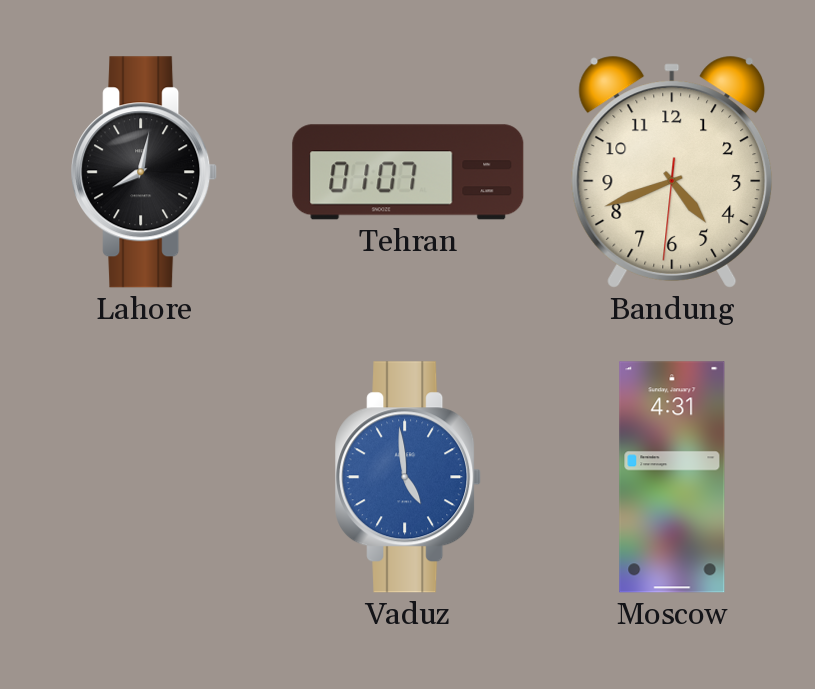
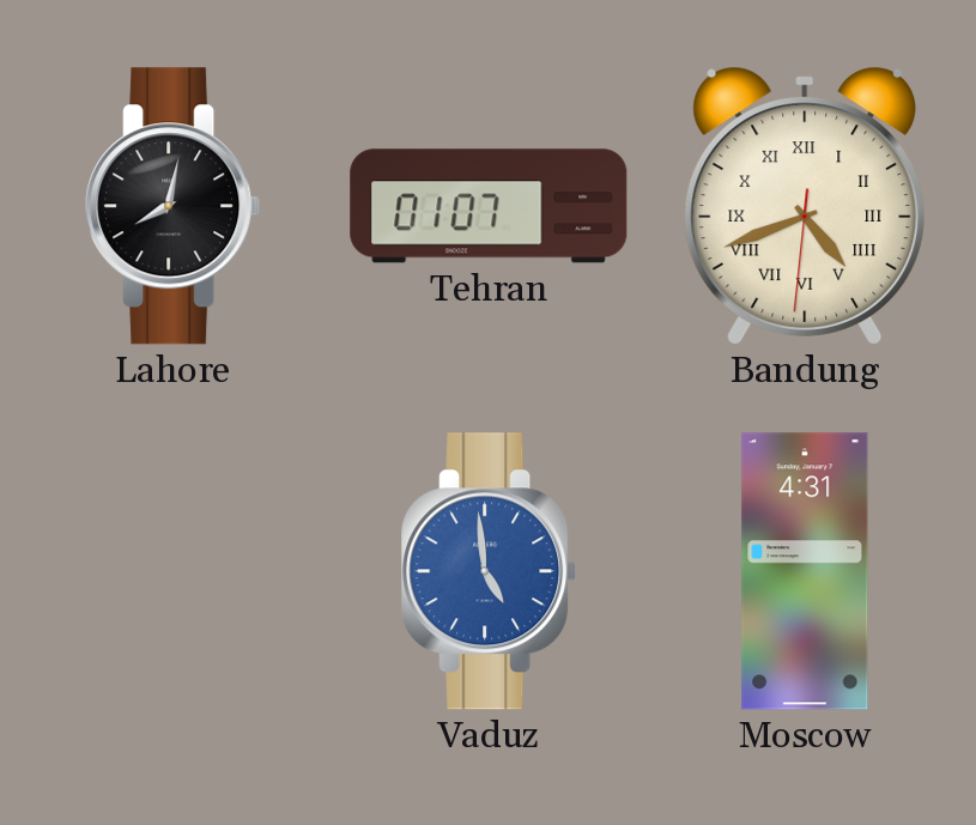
Bandung numerals: Arabic -> Roman
